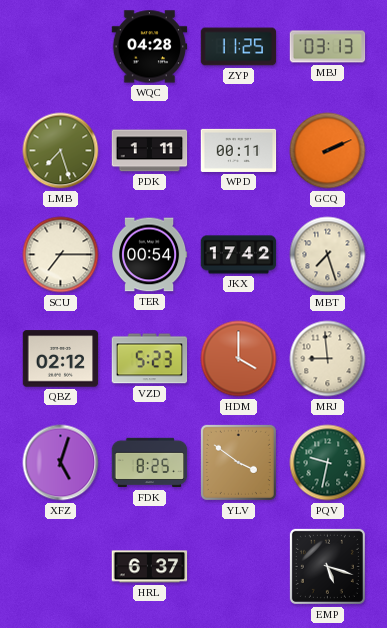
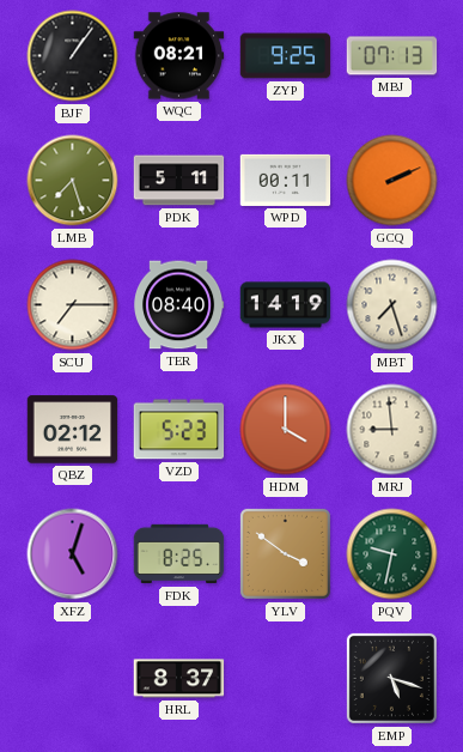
BJF: none -> 1:06
WQC: 04:28 -> 08:21
ZYP: 11:25 -> 9:25
MBJ: 03:13 -> 07:13
PDK: 1:11 -> 5:11
TER: 00:54 -> 08:40
JKX: 17:42 -> 14:19
HRL: 6:37 -> 8:37
